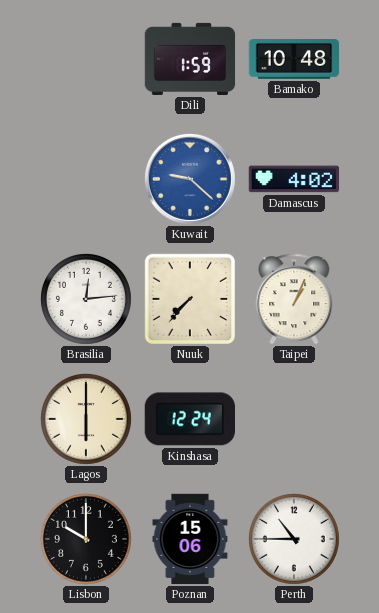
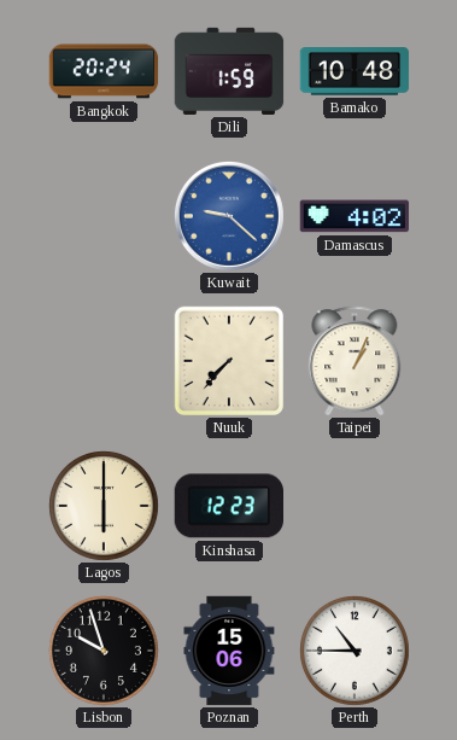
Bangkok: none -> 20:24
Brasilia: 12:14 -> none
Kinshasa: 12:24 -> 12:23
Lisbon: 10:00 -> 9:57
